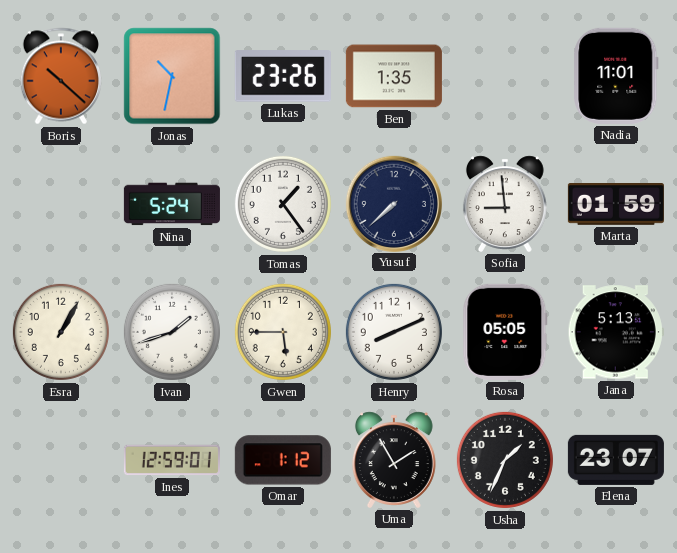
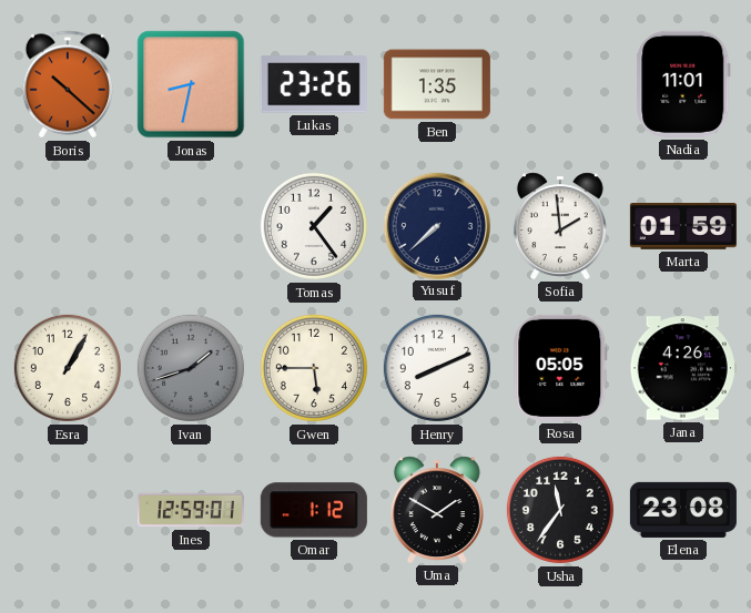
Jonas: 10:32 -> 8:32
Nina: 5:24 -> none
Sofia: 8:59 -> 1:59
Ivan dial: white -> grey
Jana: 5:13 -> 4:26
Uma: 1:55 -> 1:50
Usha: 1:34 -> 11:36
Elena: 23:07 -> 23:08
